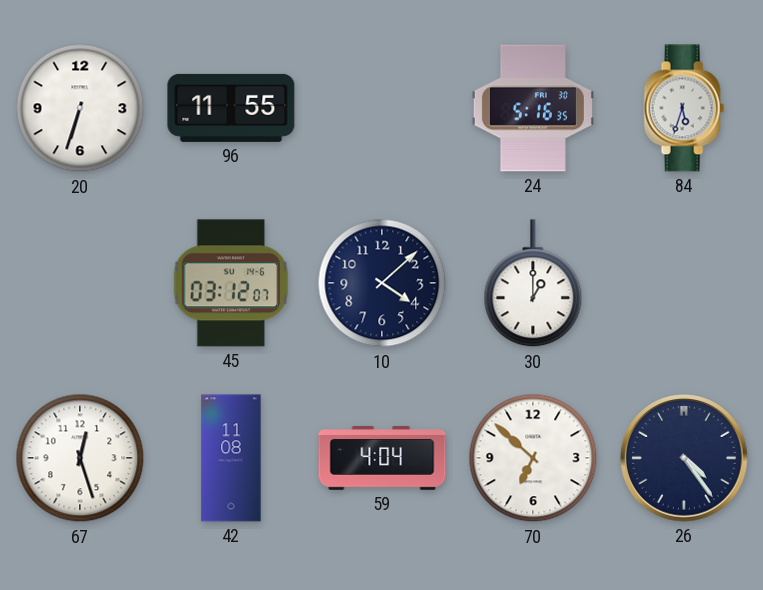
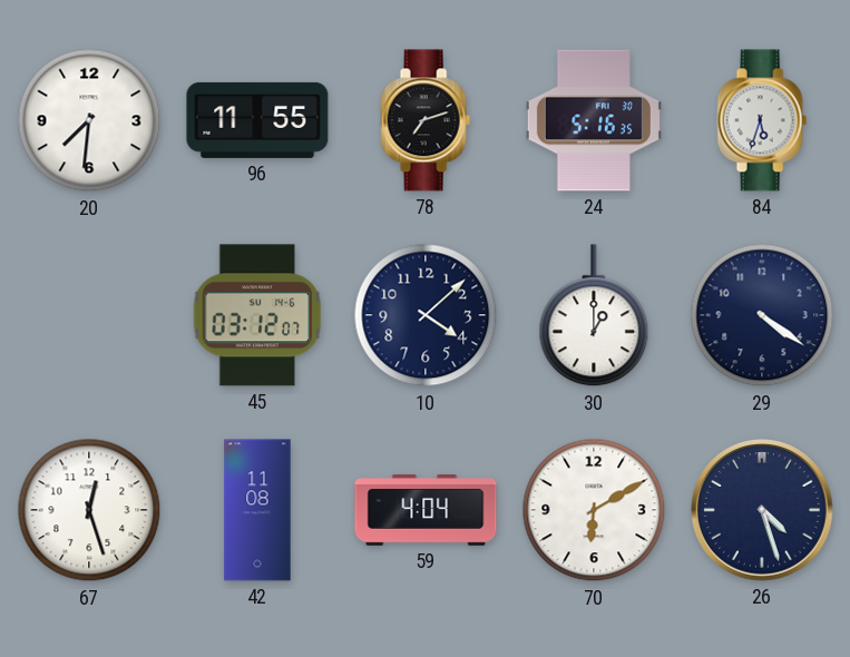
20: 6:33 -> 7:31
78: none -> 7:12
29: none -> 4:21
70: 6:52 -> 6:10
26: 4:24 -> 4:27
